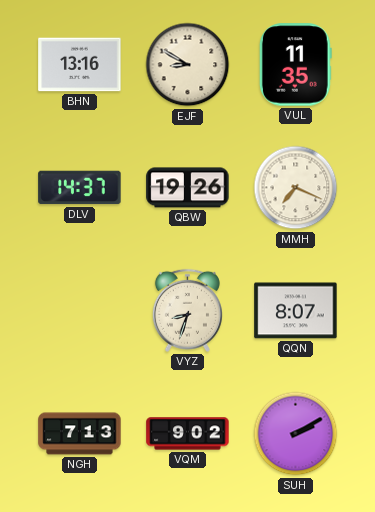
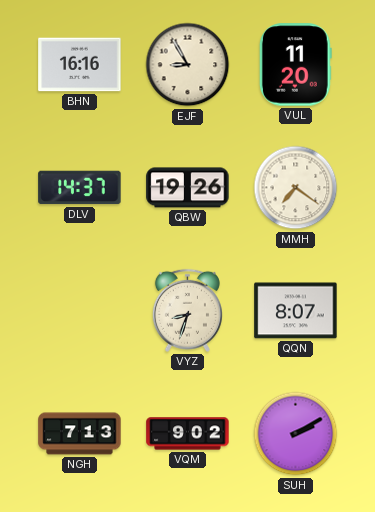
BHN: 13:16 -> 16:16
EJF: 8:50 -> 8:55
VUL: 11:35 -> 11:20
MMH: 7:19 -> 7:21
